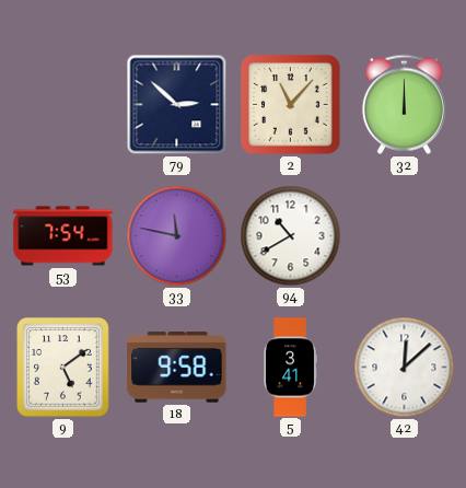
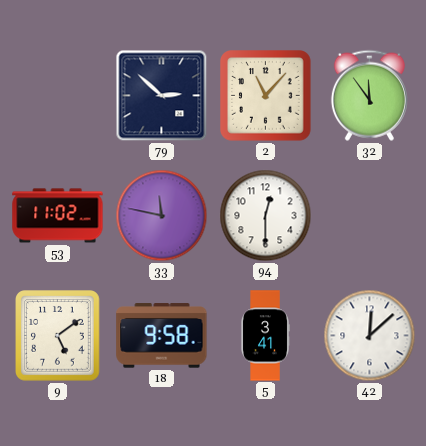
32: 12:00 -> 11:54
53: 7:54 -> 11:02
94: 10:40 -> 12:30
